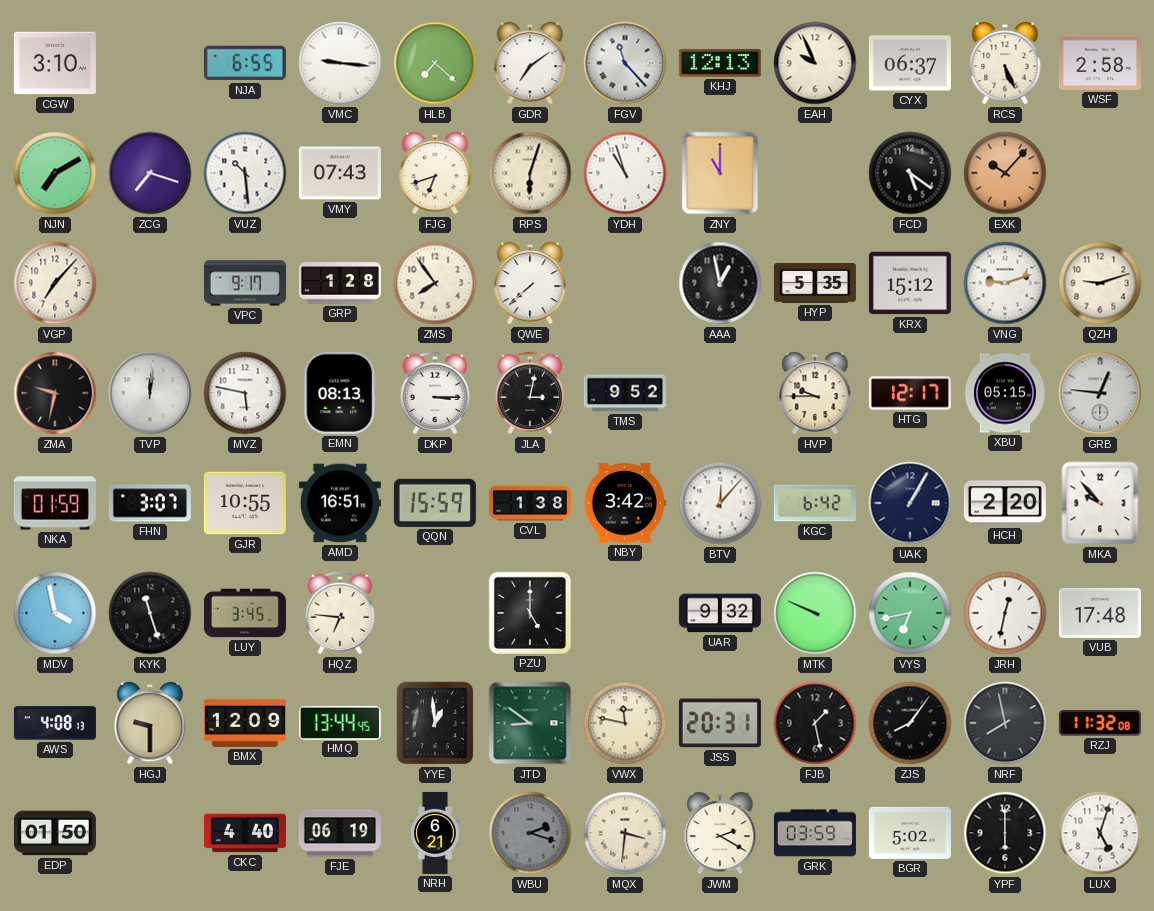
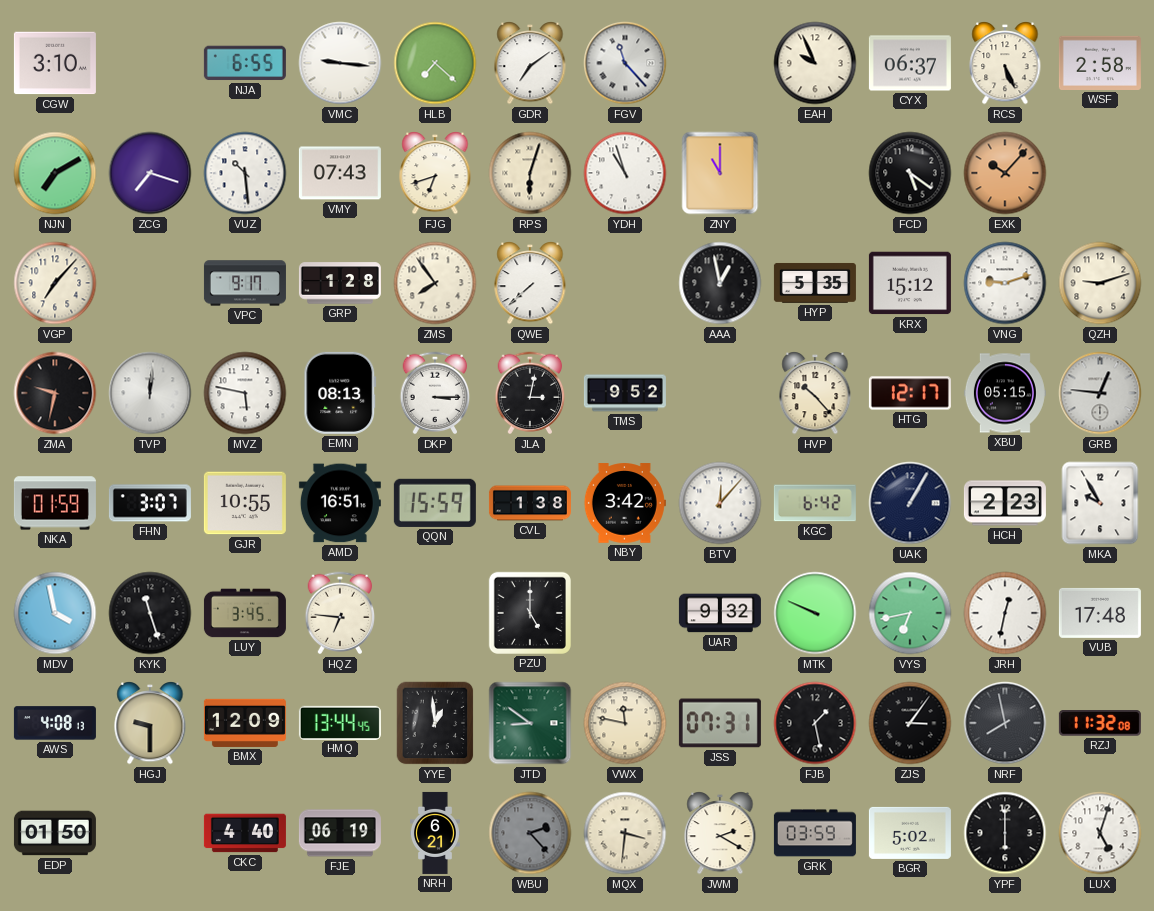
KHJ: 12:13 -> none
HVP: 9:45 -> 10:23
HCH: 2:20 -> 2:23
MKA: 9:53 -> 9:55
JSS: 20:31 -> 07:31
ZJS: 8:06 -> 3:06
WBU: 2:18 -> 2:23
